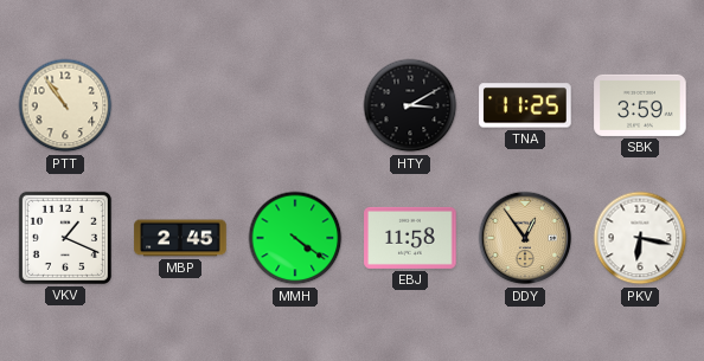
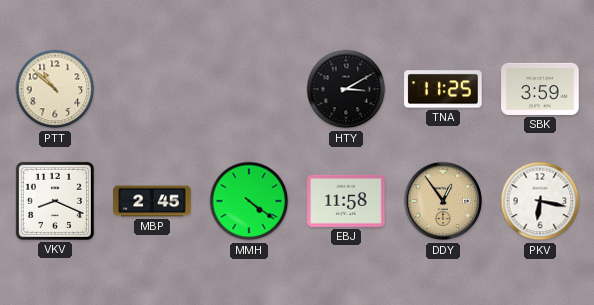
PTT: 10:54 -> 10:52
VKV: 1:19 -> 8:19
